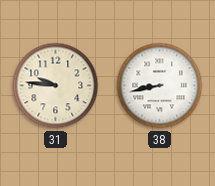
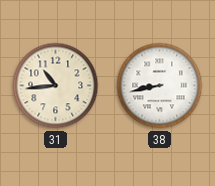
31: 9:46 -> 10:44
